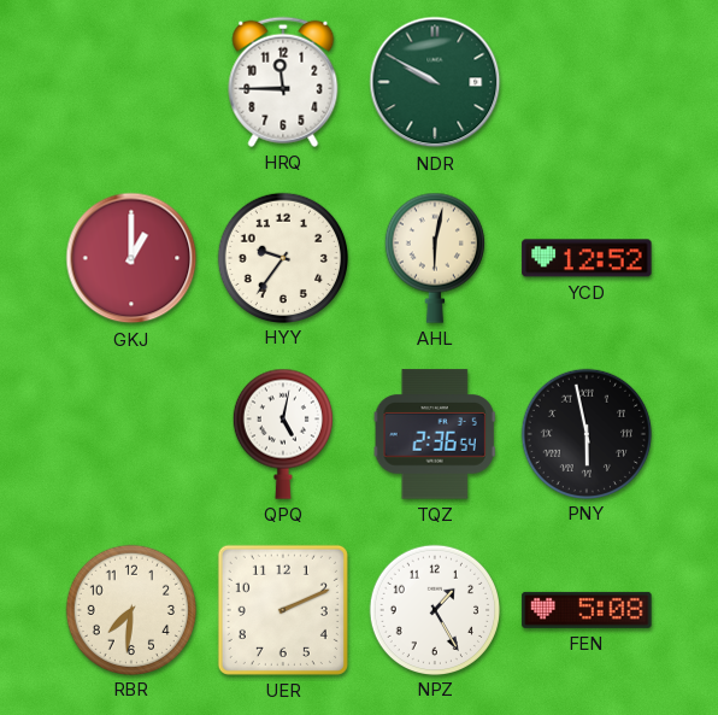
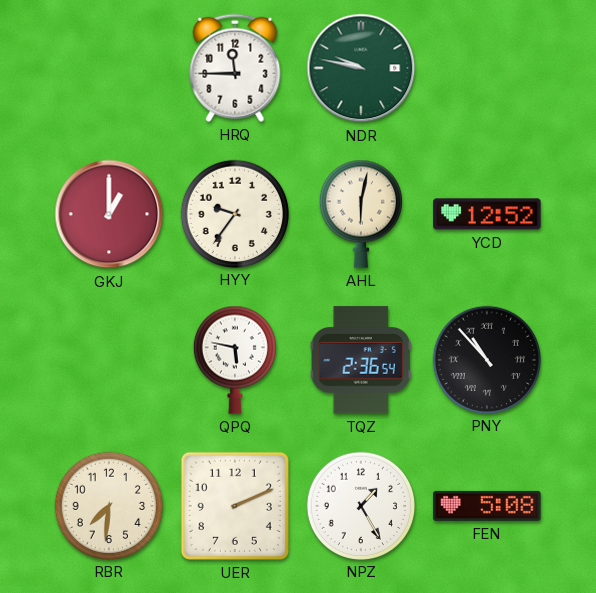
NDR: 9:50 -> 9:47
QPQ: 5:02 -> 5:47
PNY: 5:58 -> 10:53
